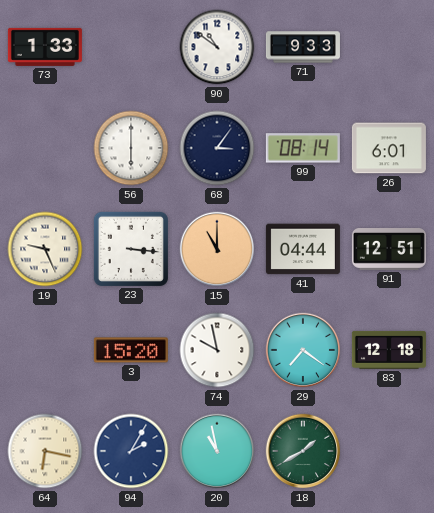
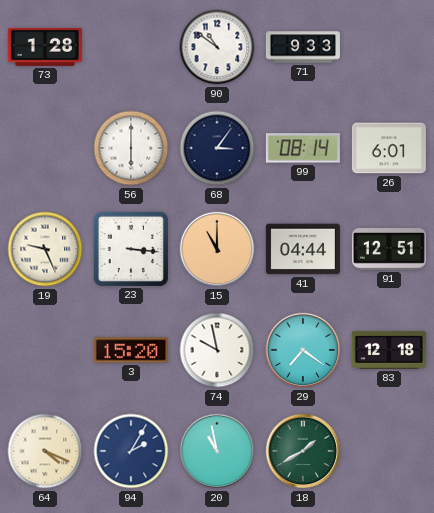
73: 1:33 -> 1:28
64: 6:17 -> 4:19
